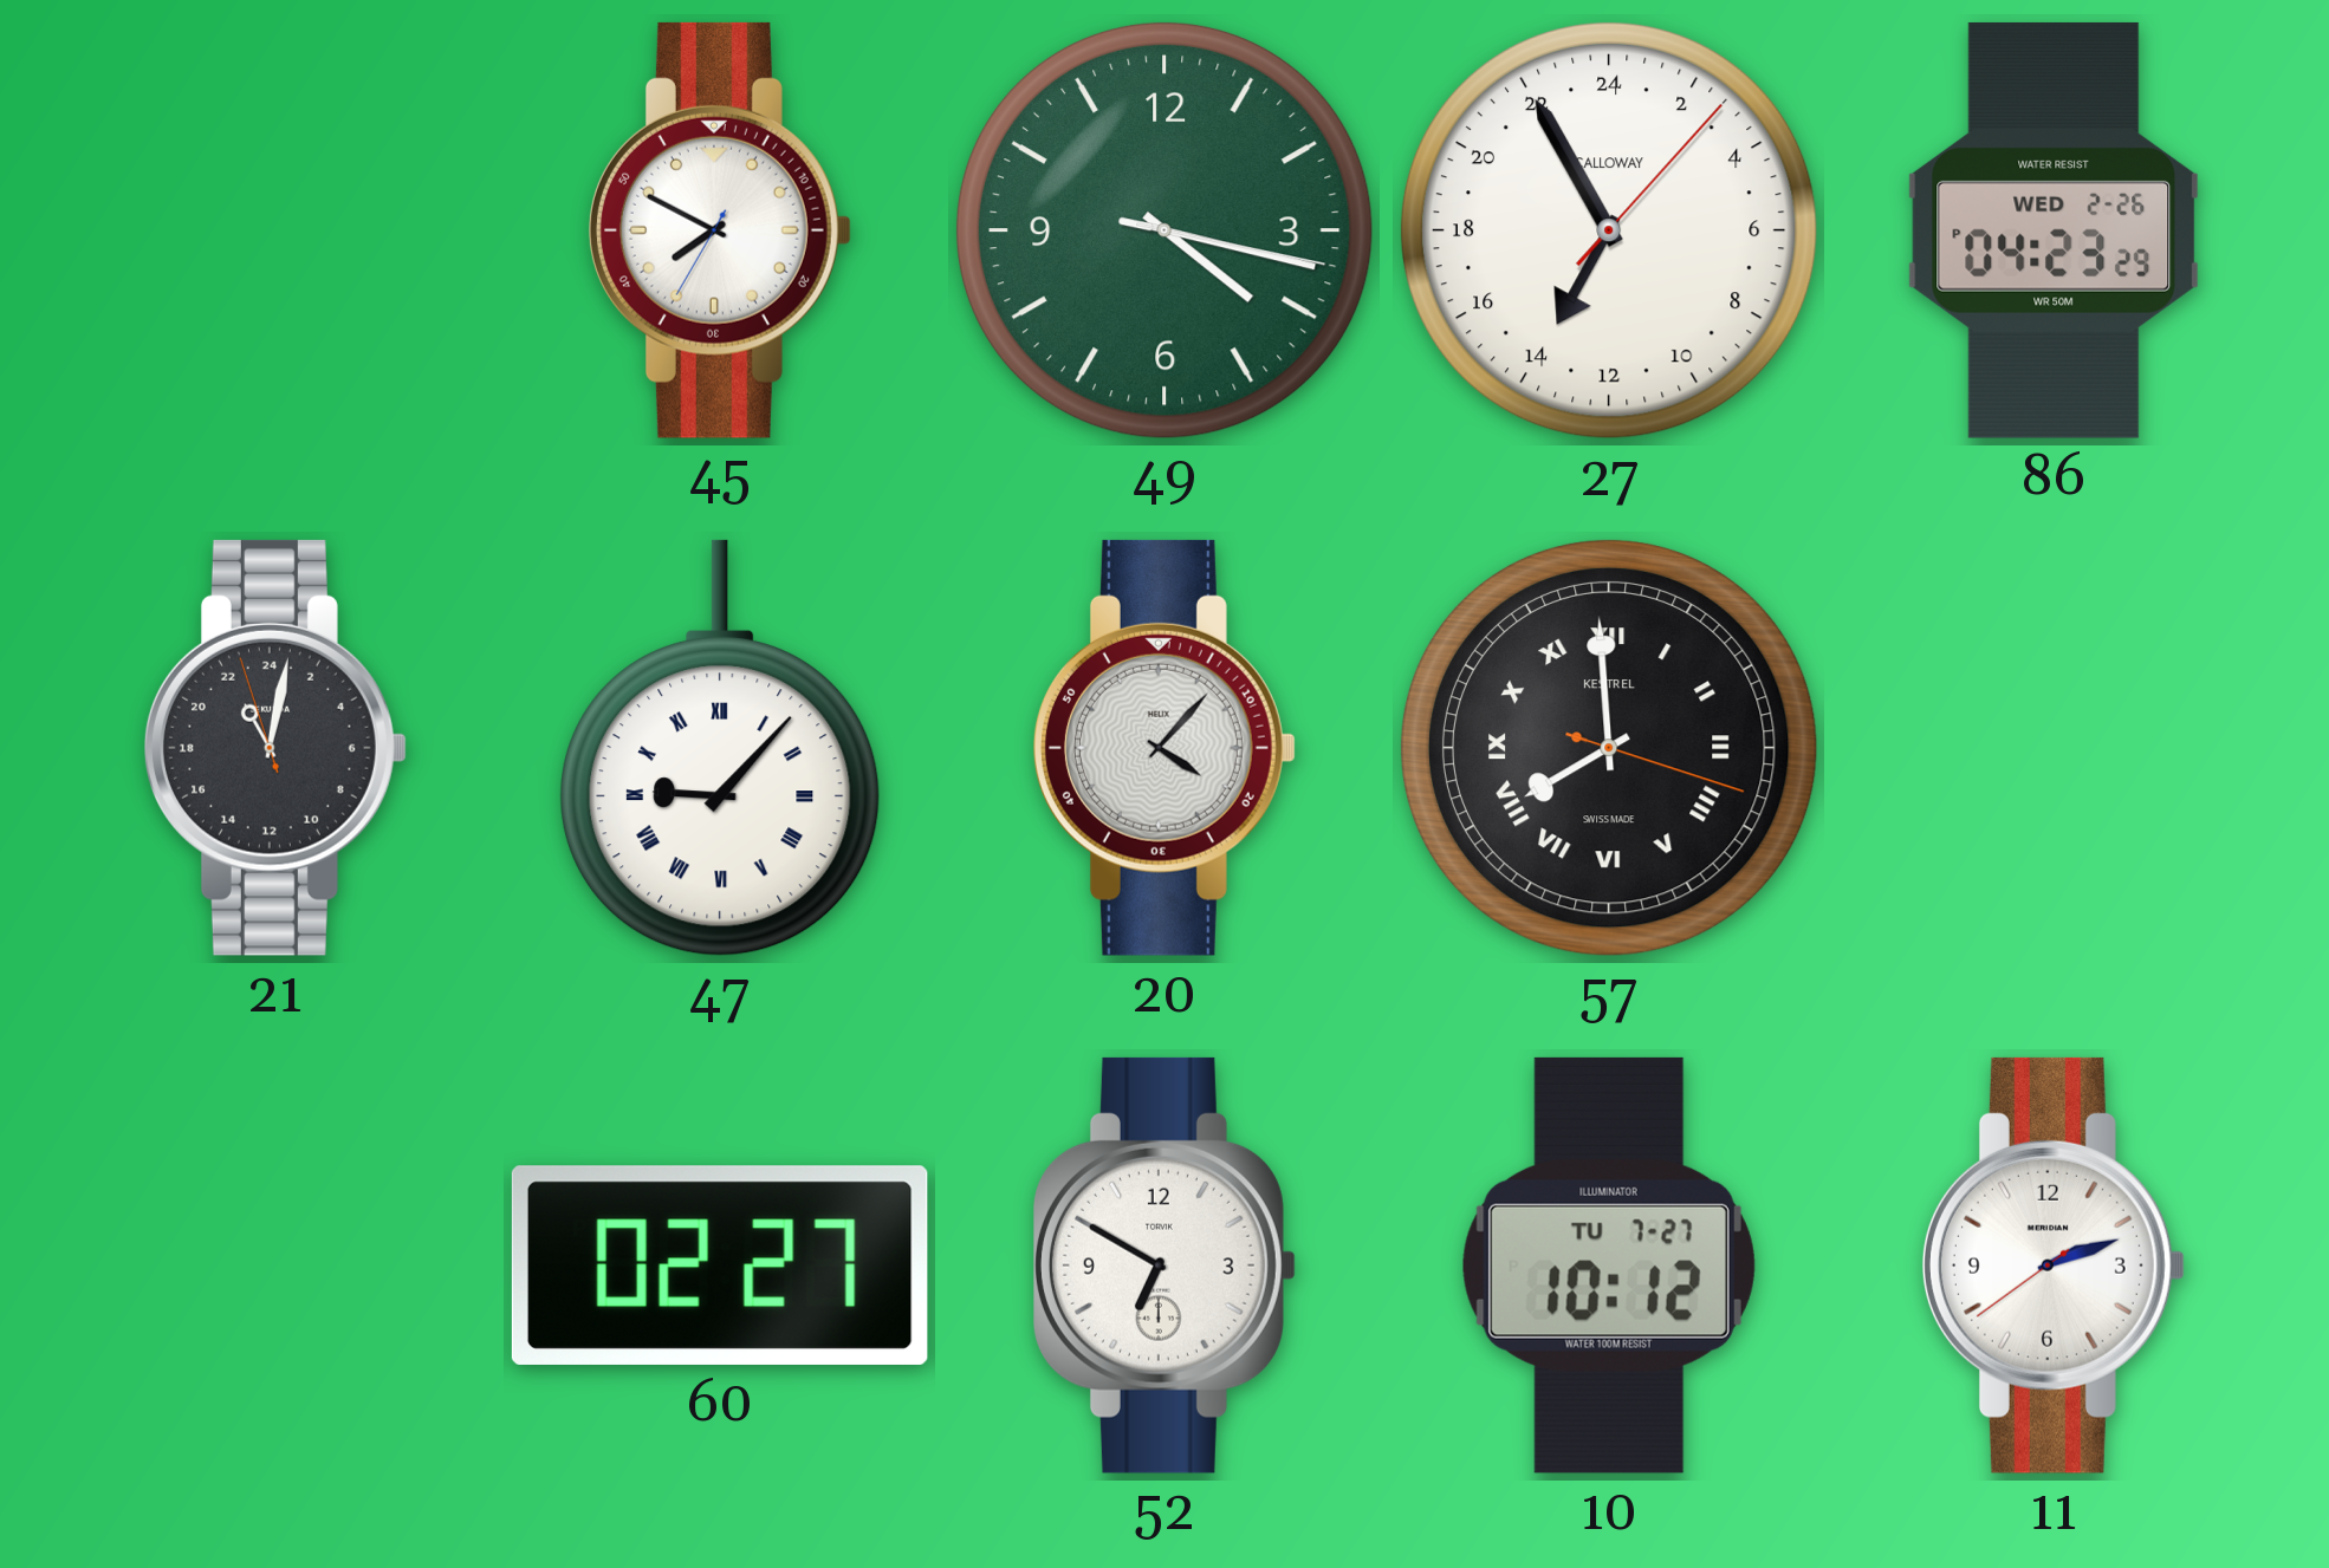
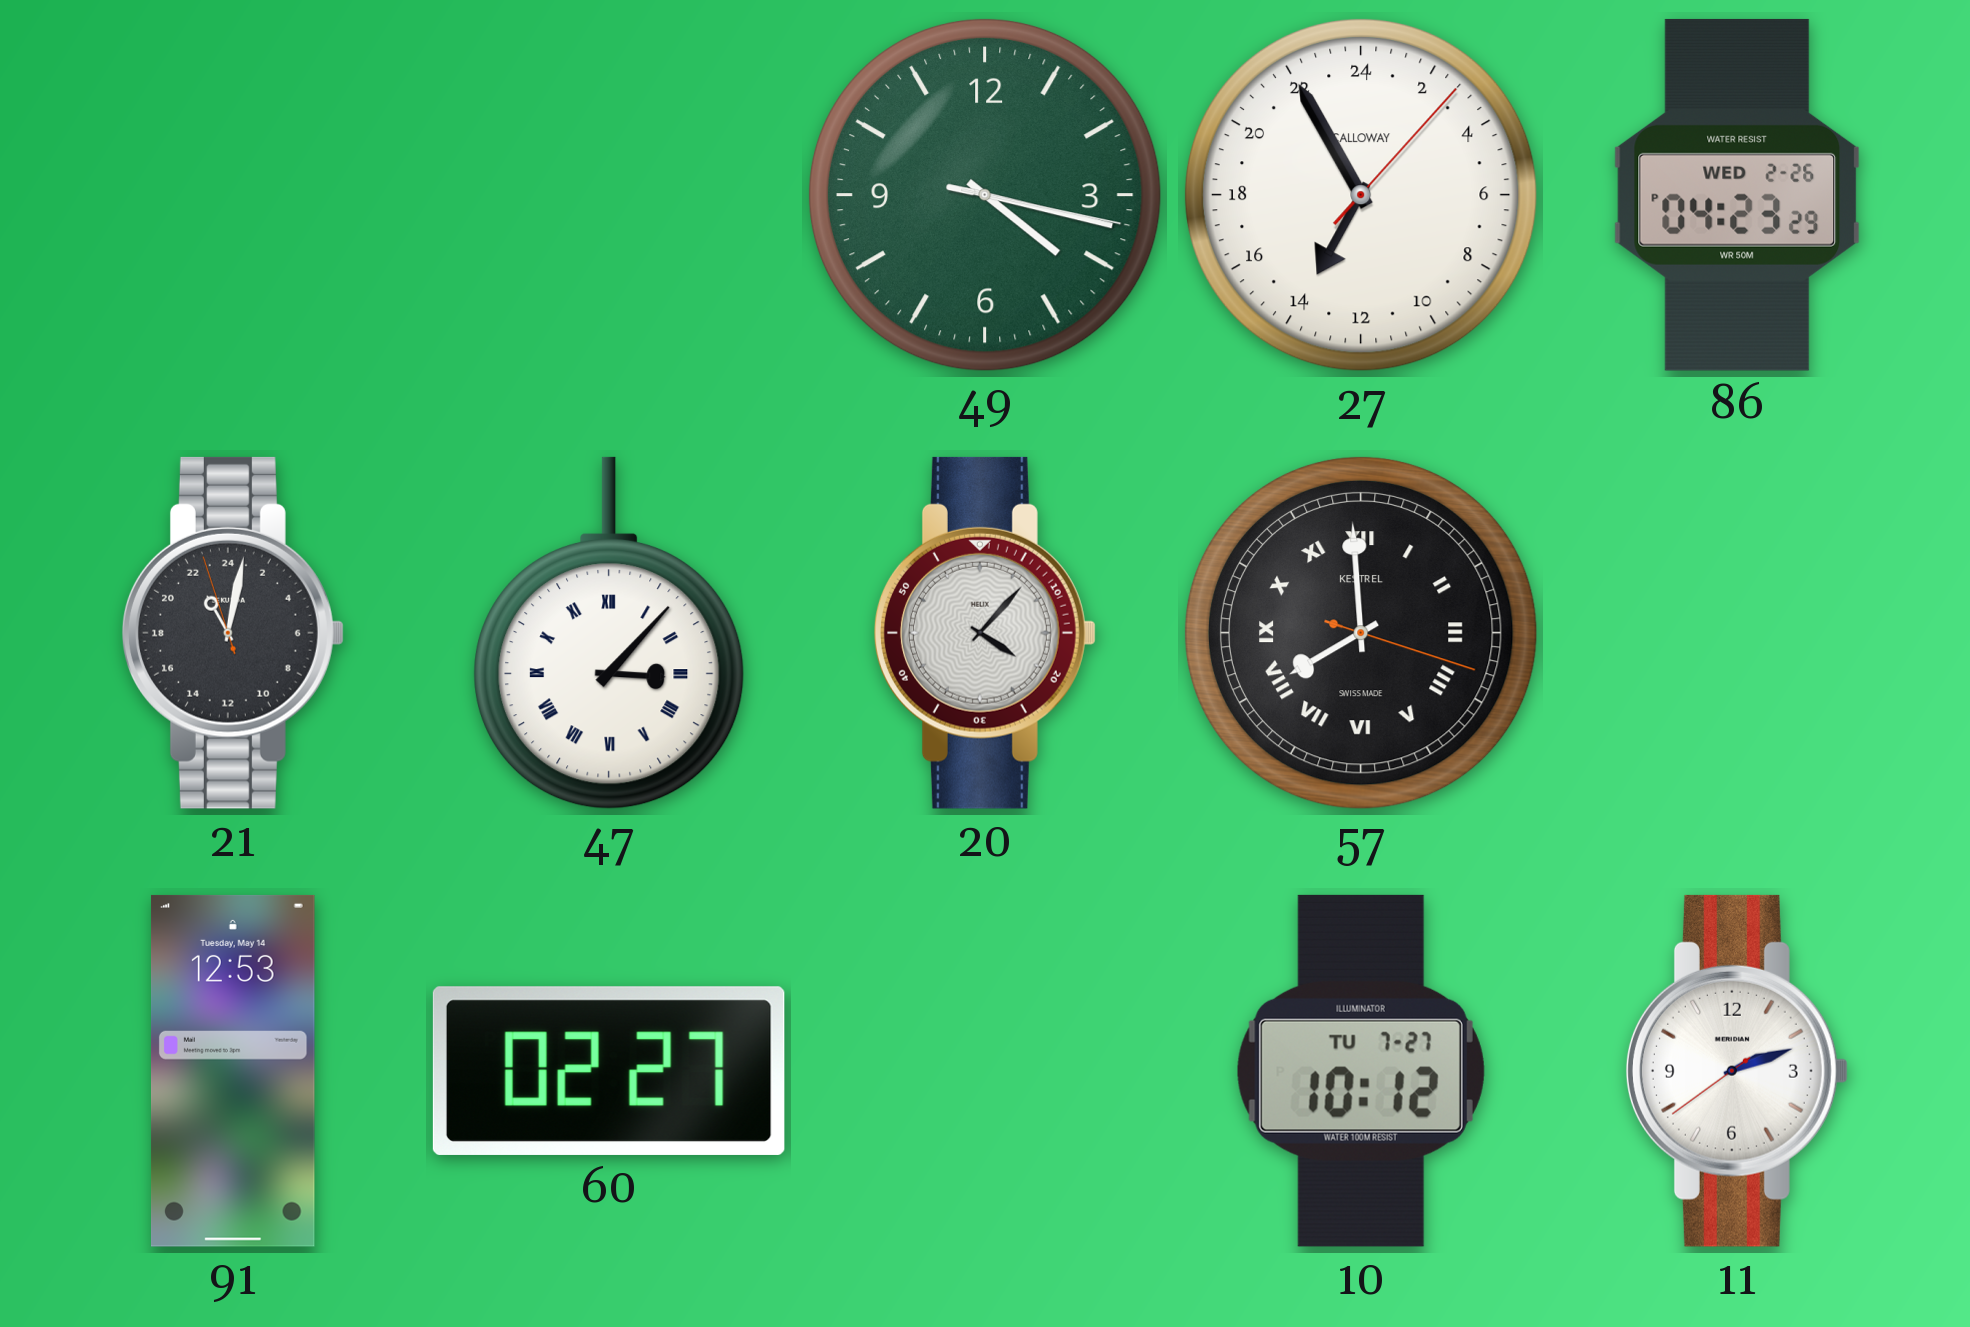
45: 7:49 -> none
47: 9:07 -> 3:07
91: none -> 12:53
52: 6:50 -> none
